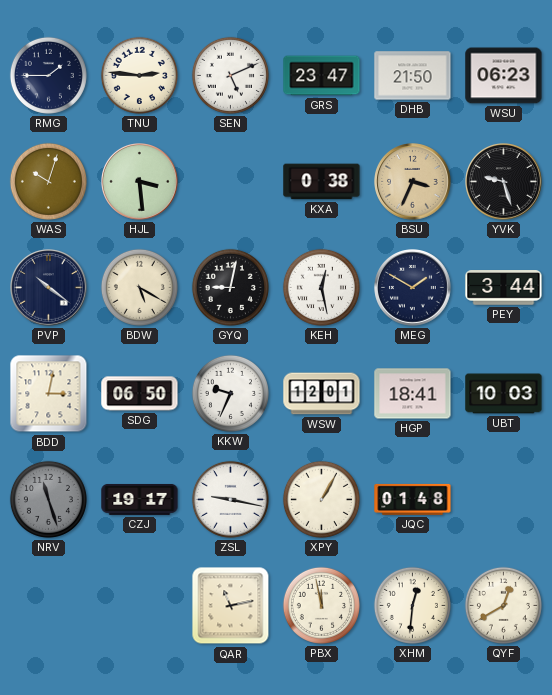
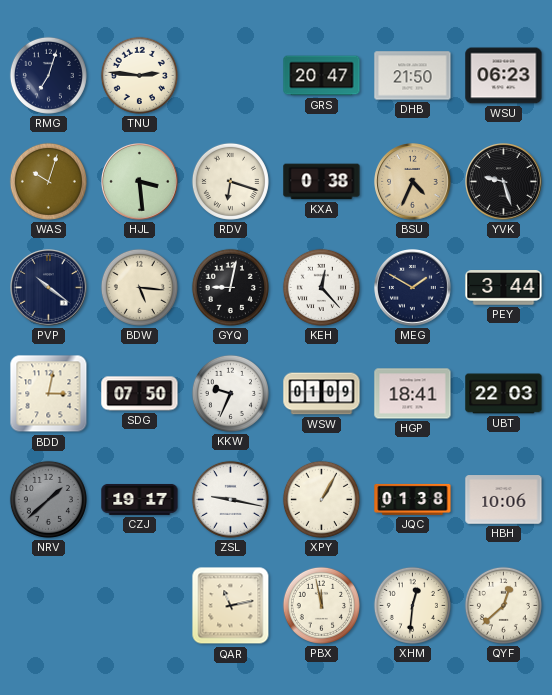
RMG: 1:45 -> 7:03
SEN: 5:11 -> none
GRS: 23:47 -> 20:47
RDV: none -> 6:18
BSU: 3:34 -> 4:34
BDW: 5:20 -> 5:16
KEH: 12:28 -> 12:23
SDG: 06:50 -> 07:50
WSW: 12:01 -> 01:09
UBT: 10:03 -> 22:03
NRV: 11:27 -> 1:38
JQC: 01:48 -> 01:38
HBH: none -> 10:06
QYF: 12:40 -> 12:38
